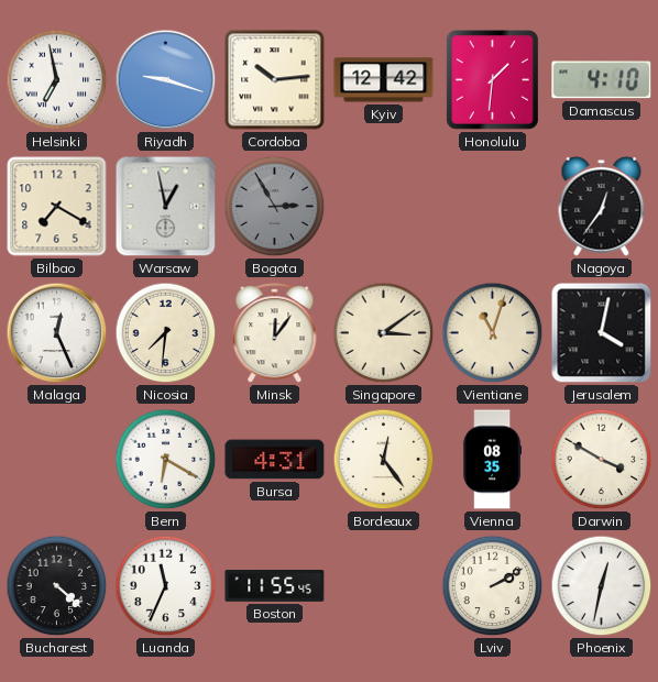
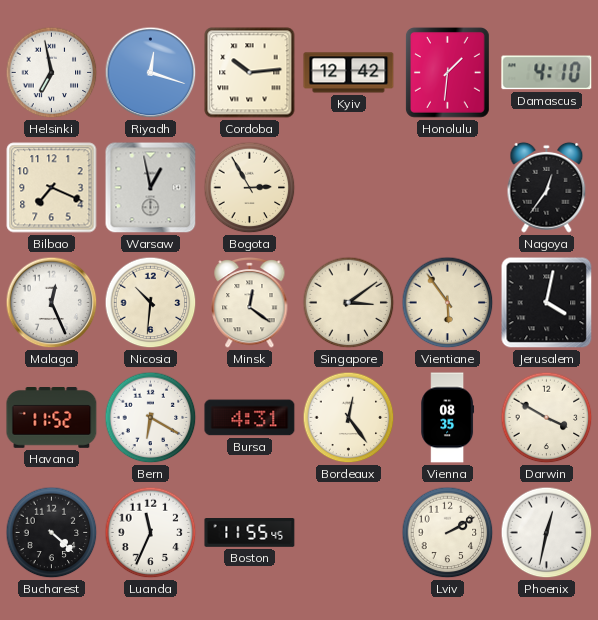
Riyadh: 9:18 -> 12:18
Bilbao: 7:20 -> 7:19
Bogota dial: grey -> cream
Nicosia: 7:31 -> 10:31
Minsk: 12:06 -> 12:21
Vientiane: 11:03 -> 5:54
Havana: none -> 11:52
